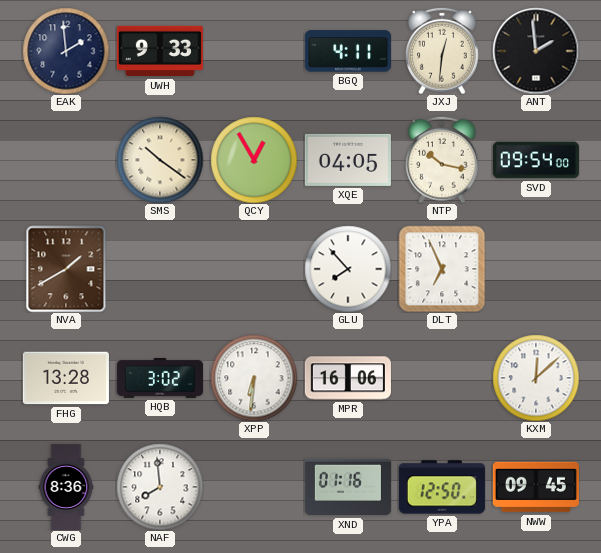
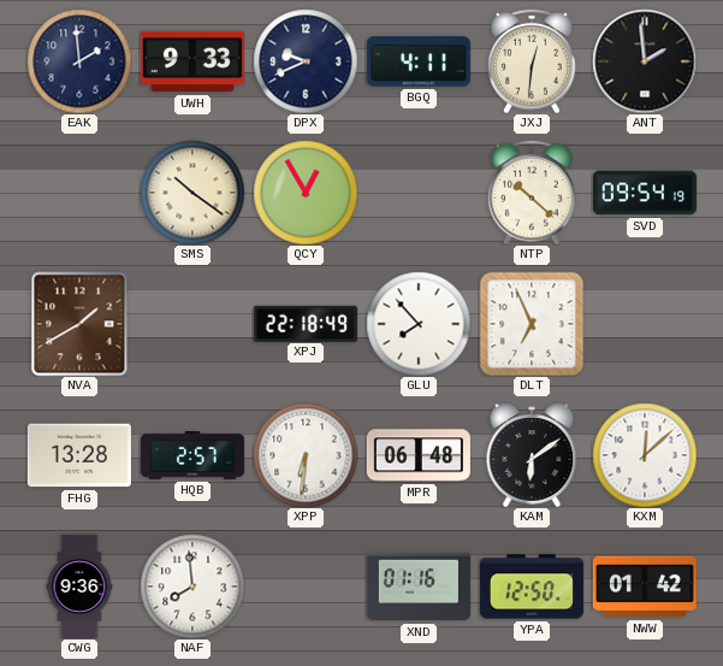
DPX: none -> 9:41
XQE: 04:05 -> none
NTP: 10:17 -> 10:22
SVD: 09:54:00 -> 09:54:19
XPJ: none -> 22:18
HQB: 3:02 -> 2:57
MPR: 16:06 -> 06:48
KAM: none -> 6:09
CWG: 8:36 -> 9:36
NWW: 09:45 -> 01:42
